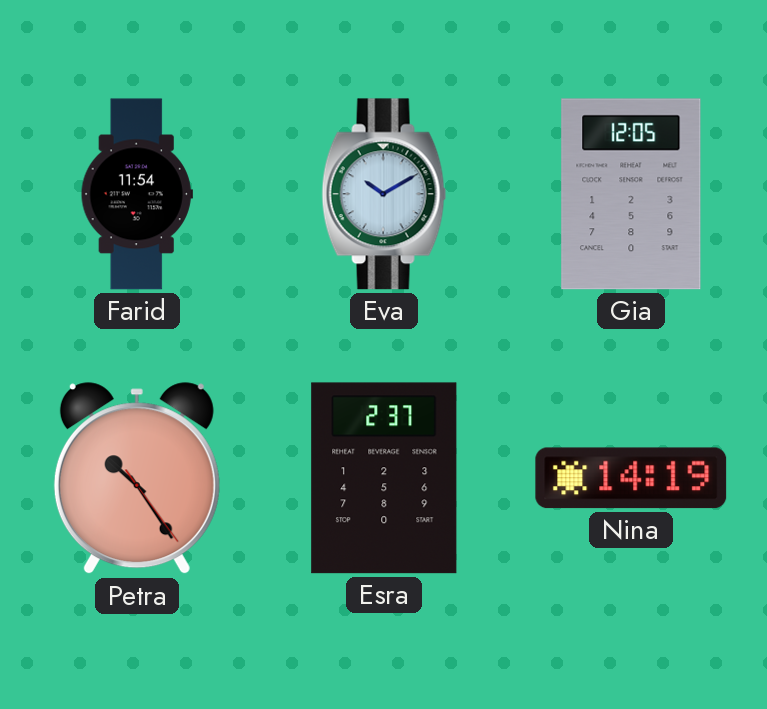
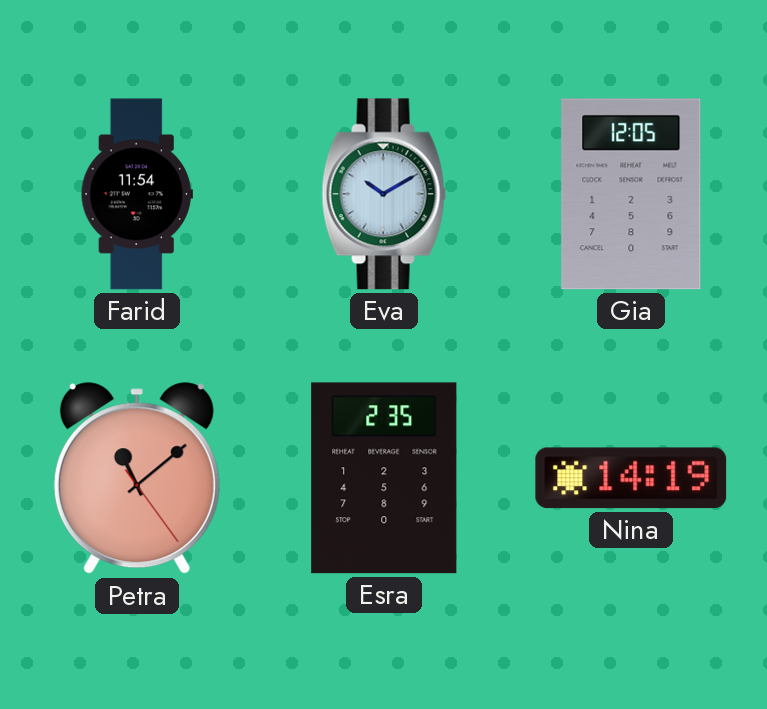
Petra: 10:24 -> 11:08
Esra: 2:37 -> 2:35
